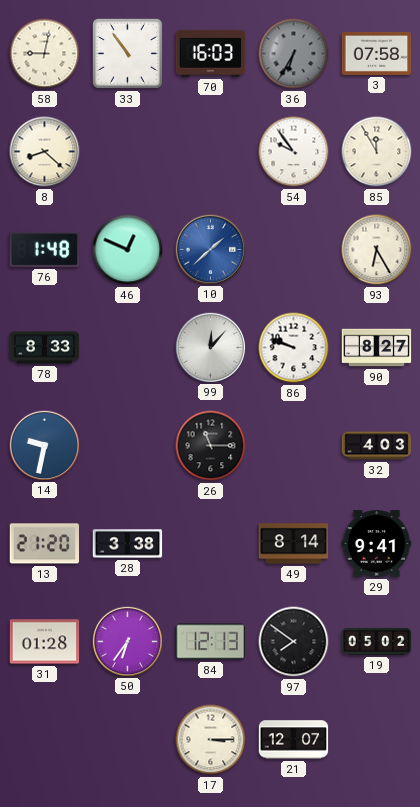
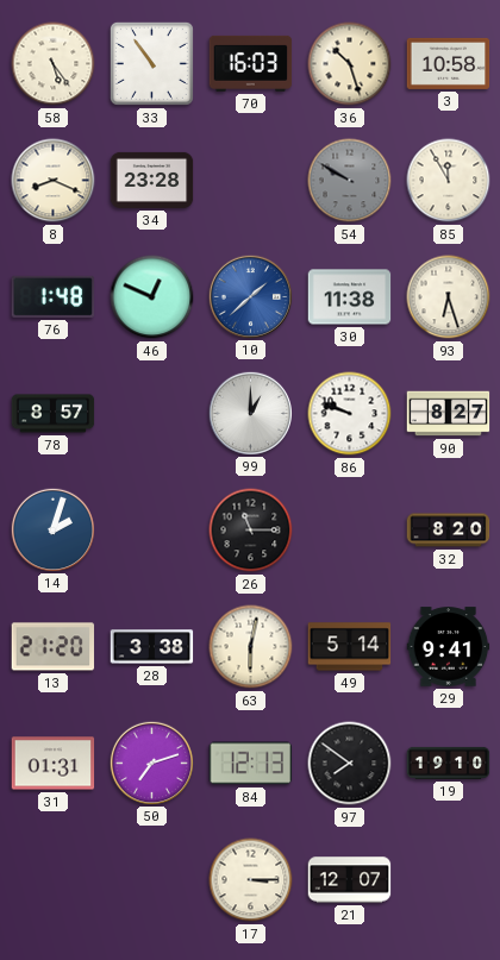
58: 9:02 -> 5:24
36: 6:35 -> 10:27
36 dial: grey -> cream
3: 07:58 -> 10:58
8: 8:22 -> 8:19
34: none -> 23:28
54: 9:54 -> 9:50
54 dial: white -> grey
30: none -> 11:38
93: 6:25 -> 6:27
78: 8:33 -> 8:57
99: 12:07 -> 1:00
14: 9:32 -> 2:03
32: 4:03 -> 8:20
63: none -> 6:02
49: 8:14 -> 5:14
31: 01:28 -> 01:31
50: 6:36 -> 7:12
19: 05:02 -> 19:10
